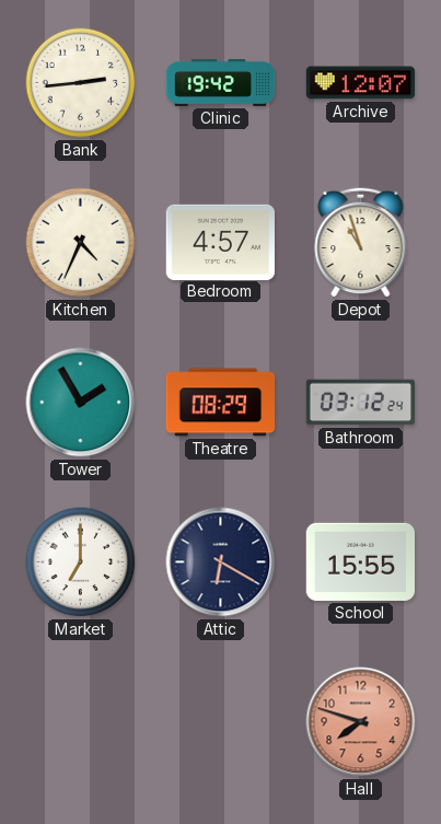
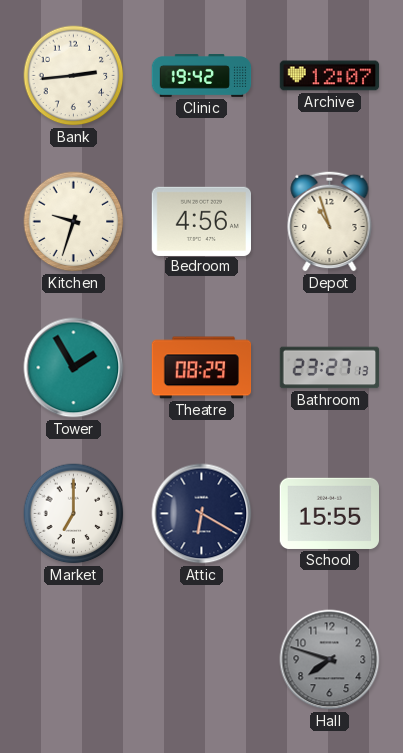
Kitchen: 4:34 -> 9:33
Bedroom: 4:57 -> 4:56
Bathroom: 03:12 -> 23:27
Hall dial: salmon -> grey
